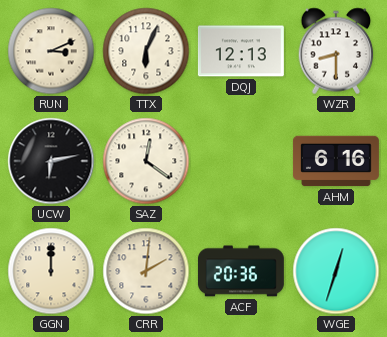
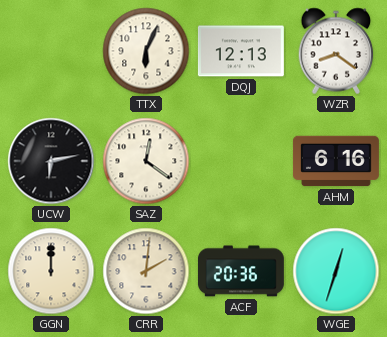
RUN: 3:11 -> none
WZR: 8:30 -> 8:21
